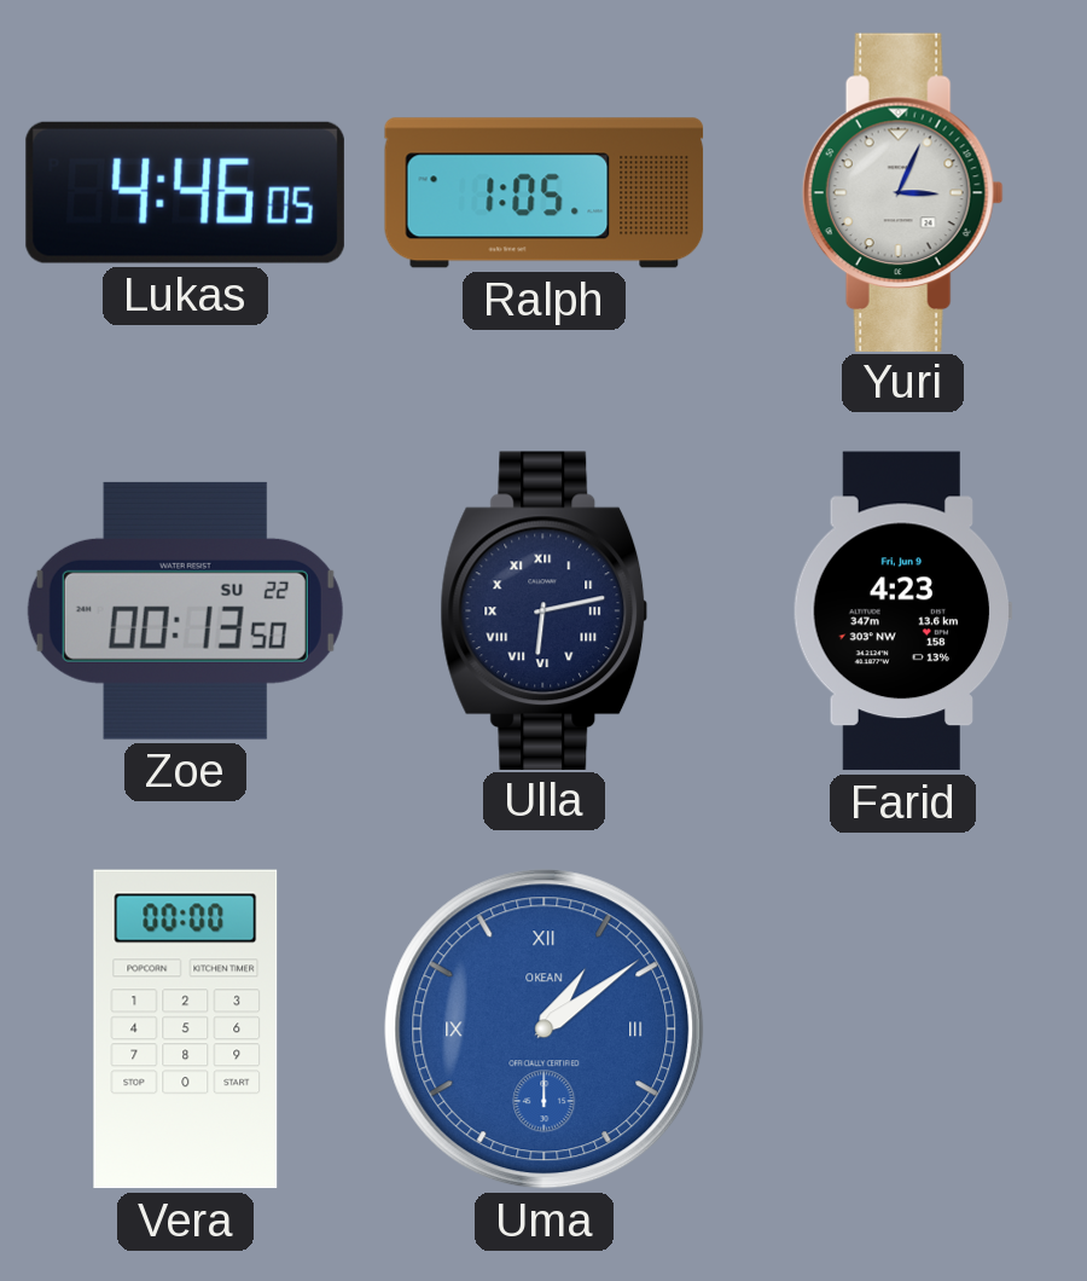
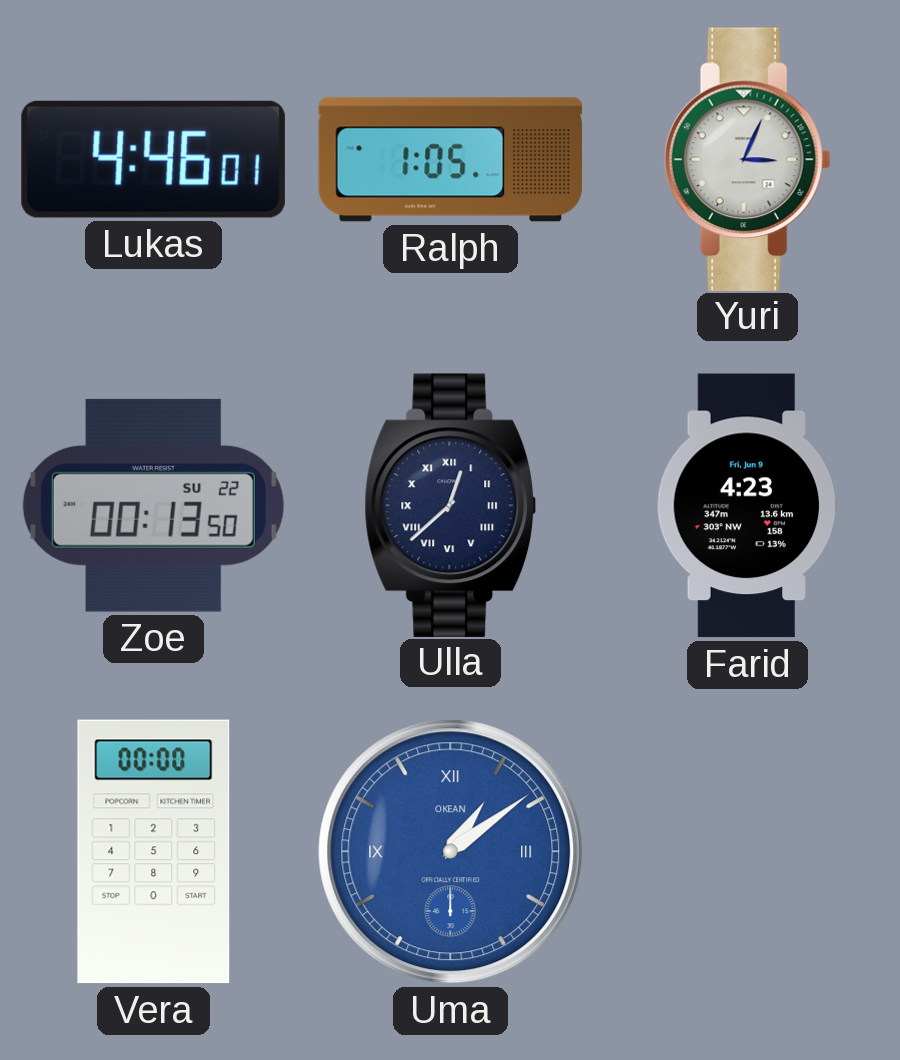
Lukas: 4:46:05 -> 4:46:01
Ulla: 6:13 -> 12:38
